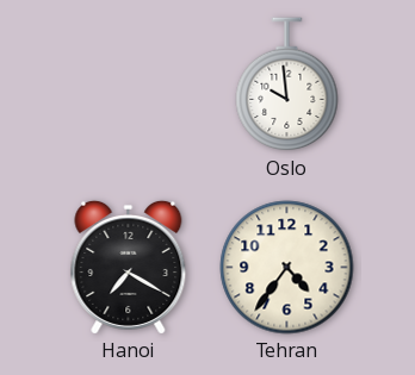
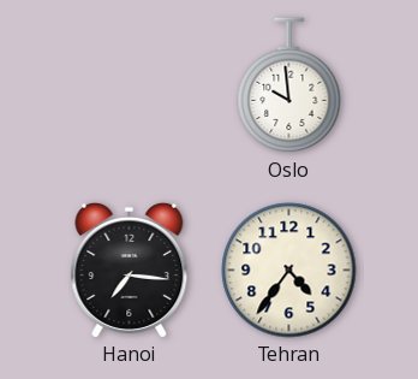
Hanoi: 7:20 -> 7:16
